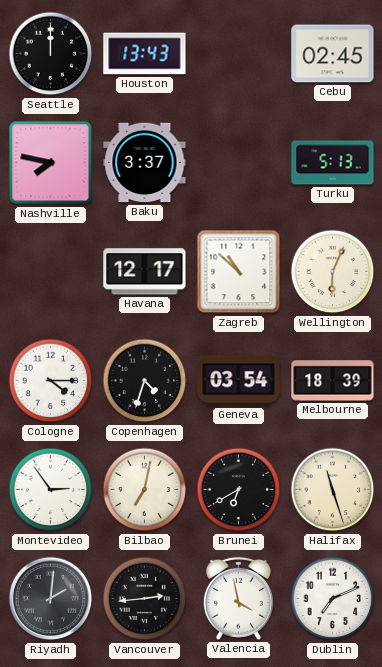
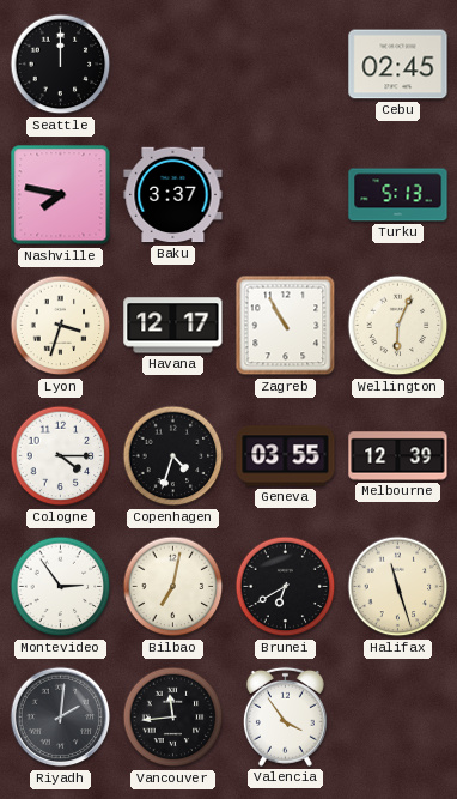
Houston: 13:43 -> none
Lyon: none -> 3:33
Zagreb: 10:52 -> 10:55
Geneva: 03:54 -> 03:55
Melbourne: 18:39 -> 12:39
Vancouver: 2:44 -> 11:44
Valencia: 3:58 -> 3:54
Dublin: 7:11 -> none
